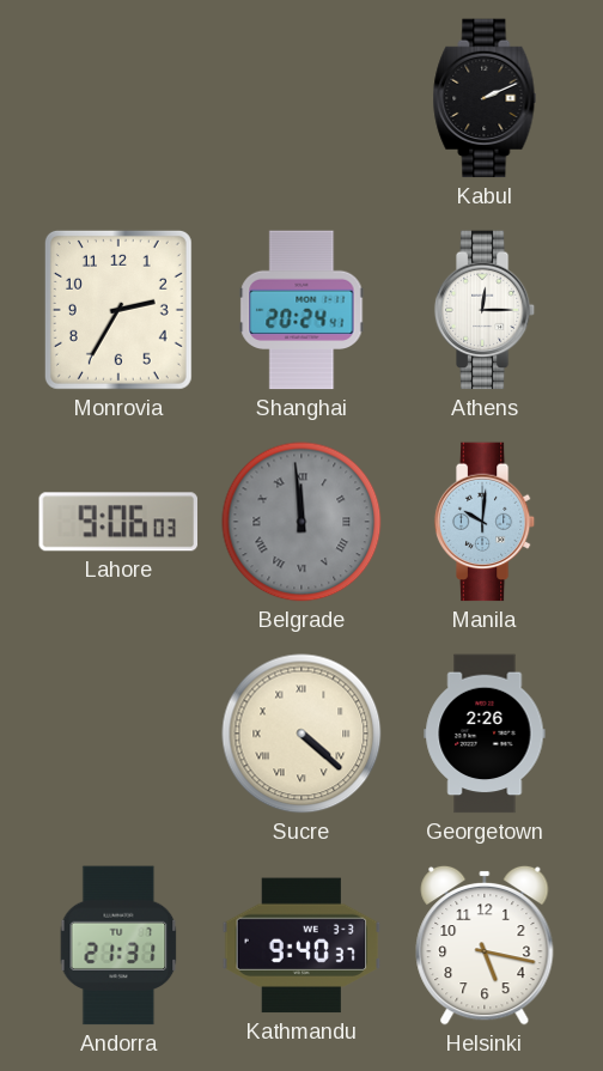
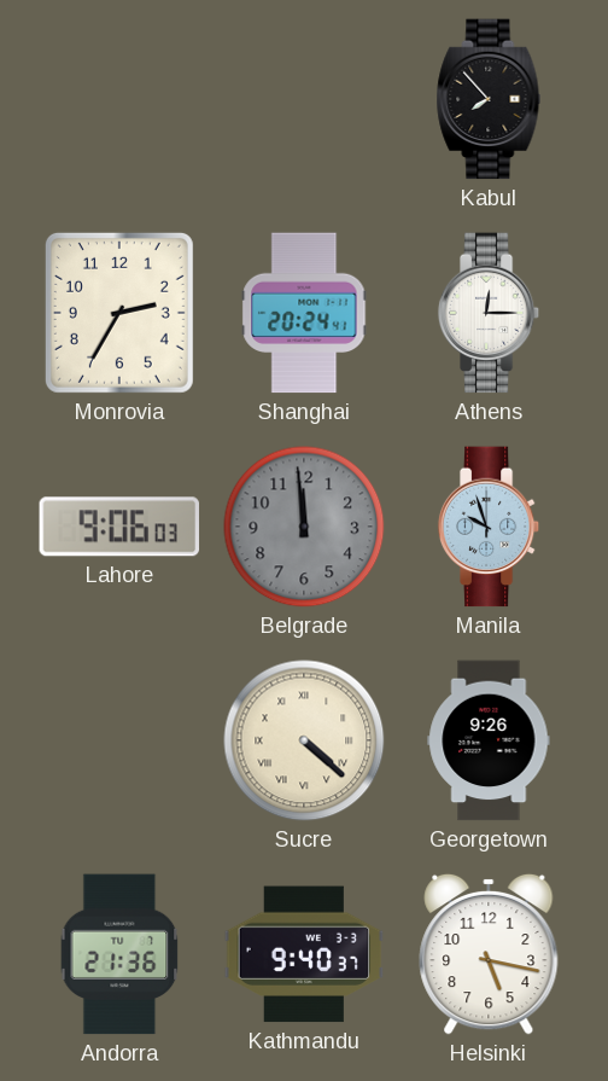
Kabul: 2:11 -> 7:53
Belgrade numerals: Roman -> Arabic
Manila: 10:01 -> 9:57
Georgetown: 2:26 -> 9:26
Andorra: 21:31 -> 21:36
